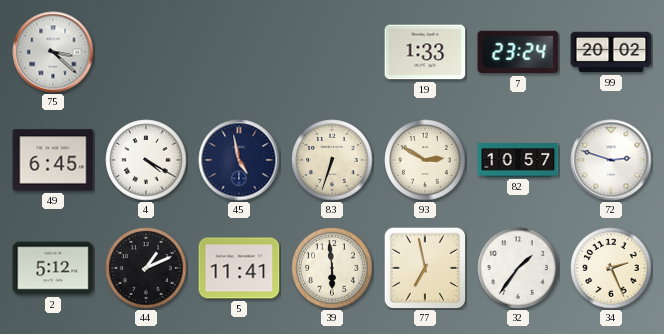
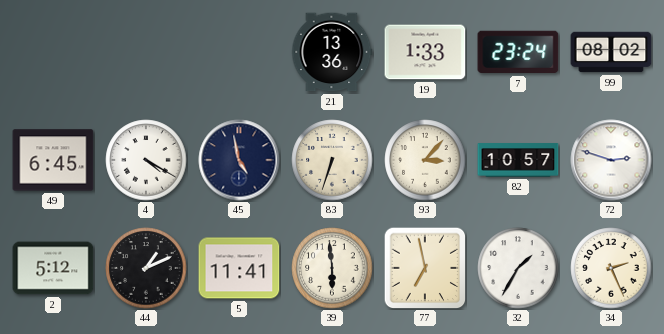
75: 3:22 -> none
21: none -> 13:36
99: 20:02 -> 08:02
93: 2:50 -> 3:07
32: 1:36 -> 1:35
